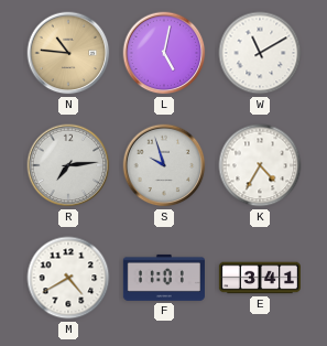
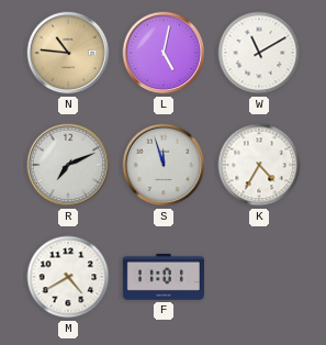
R: 7:14 -> 7:11
S: 9:57 -> 11:57
E: 3:41 -> none
